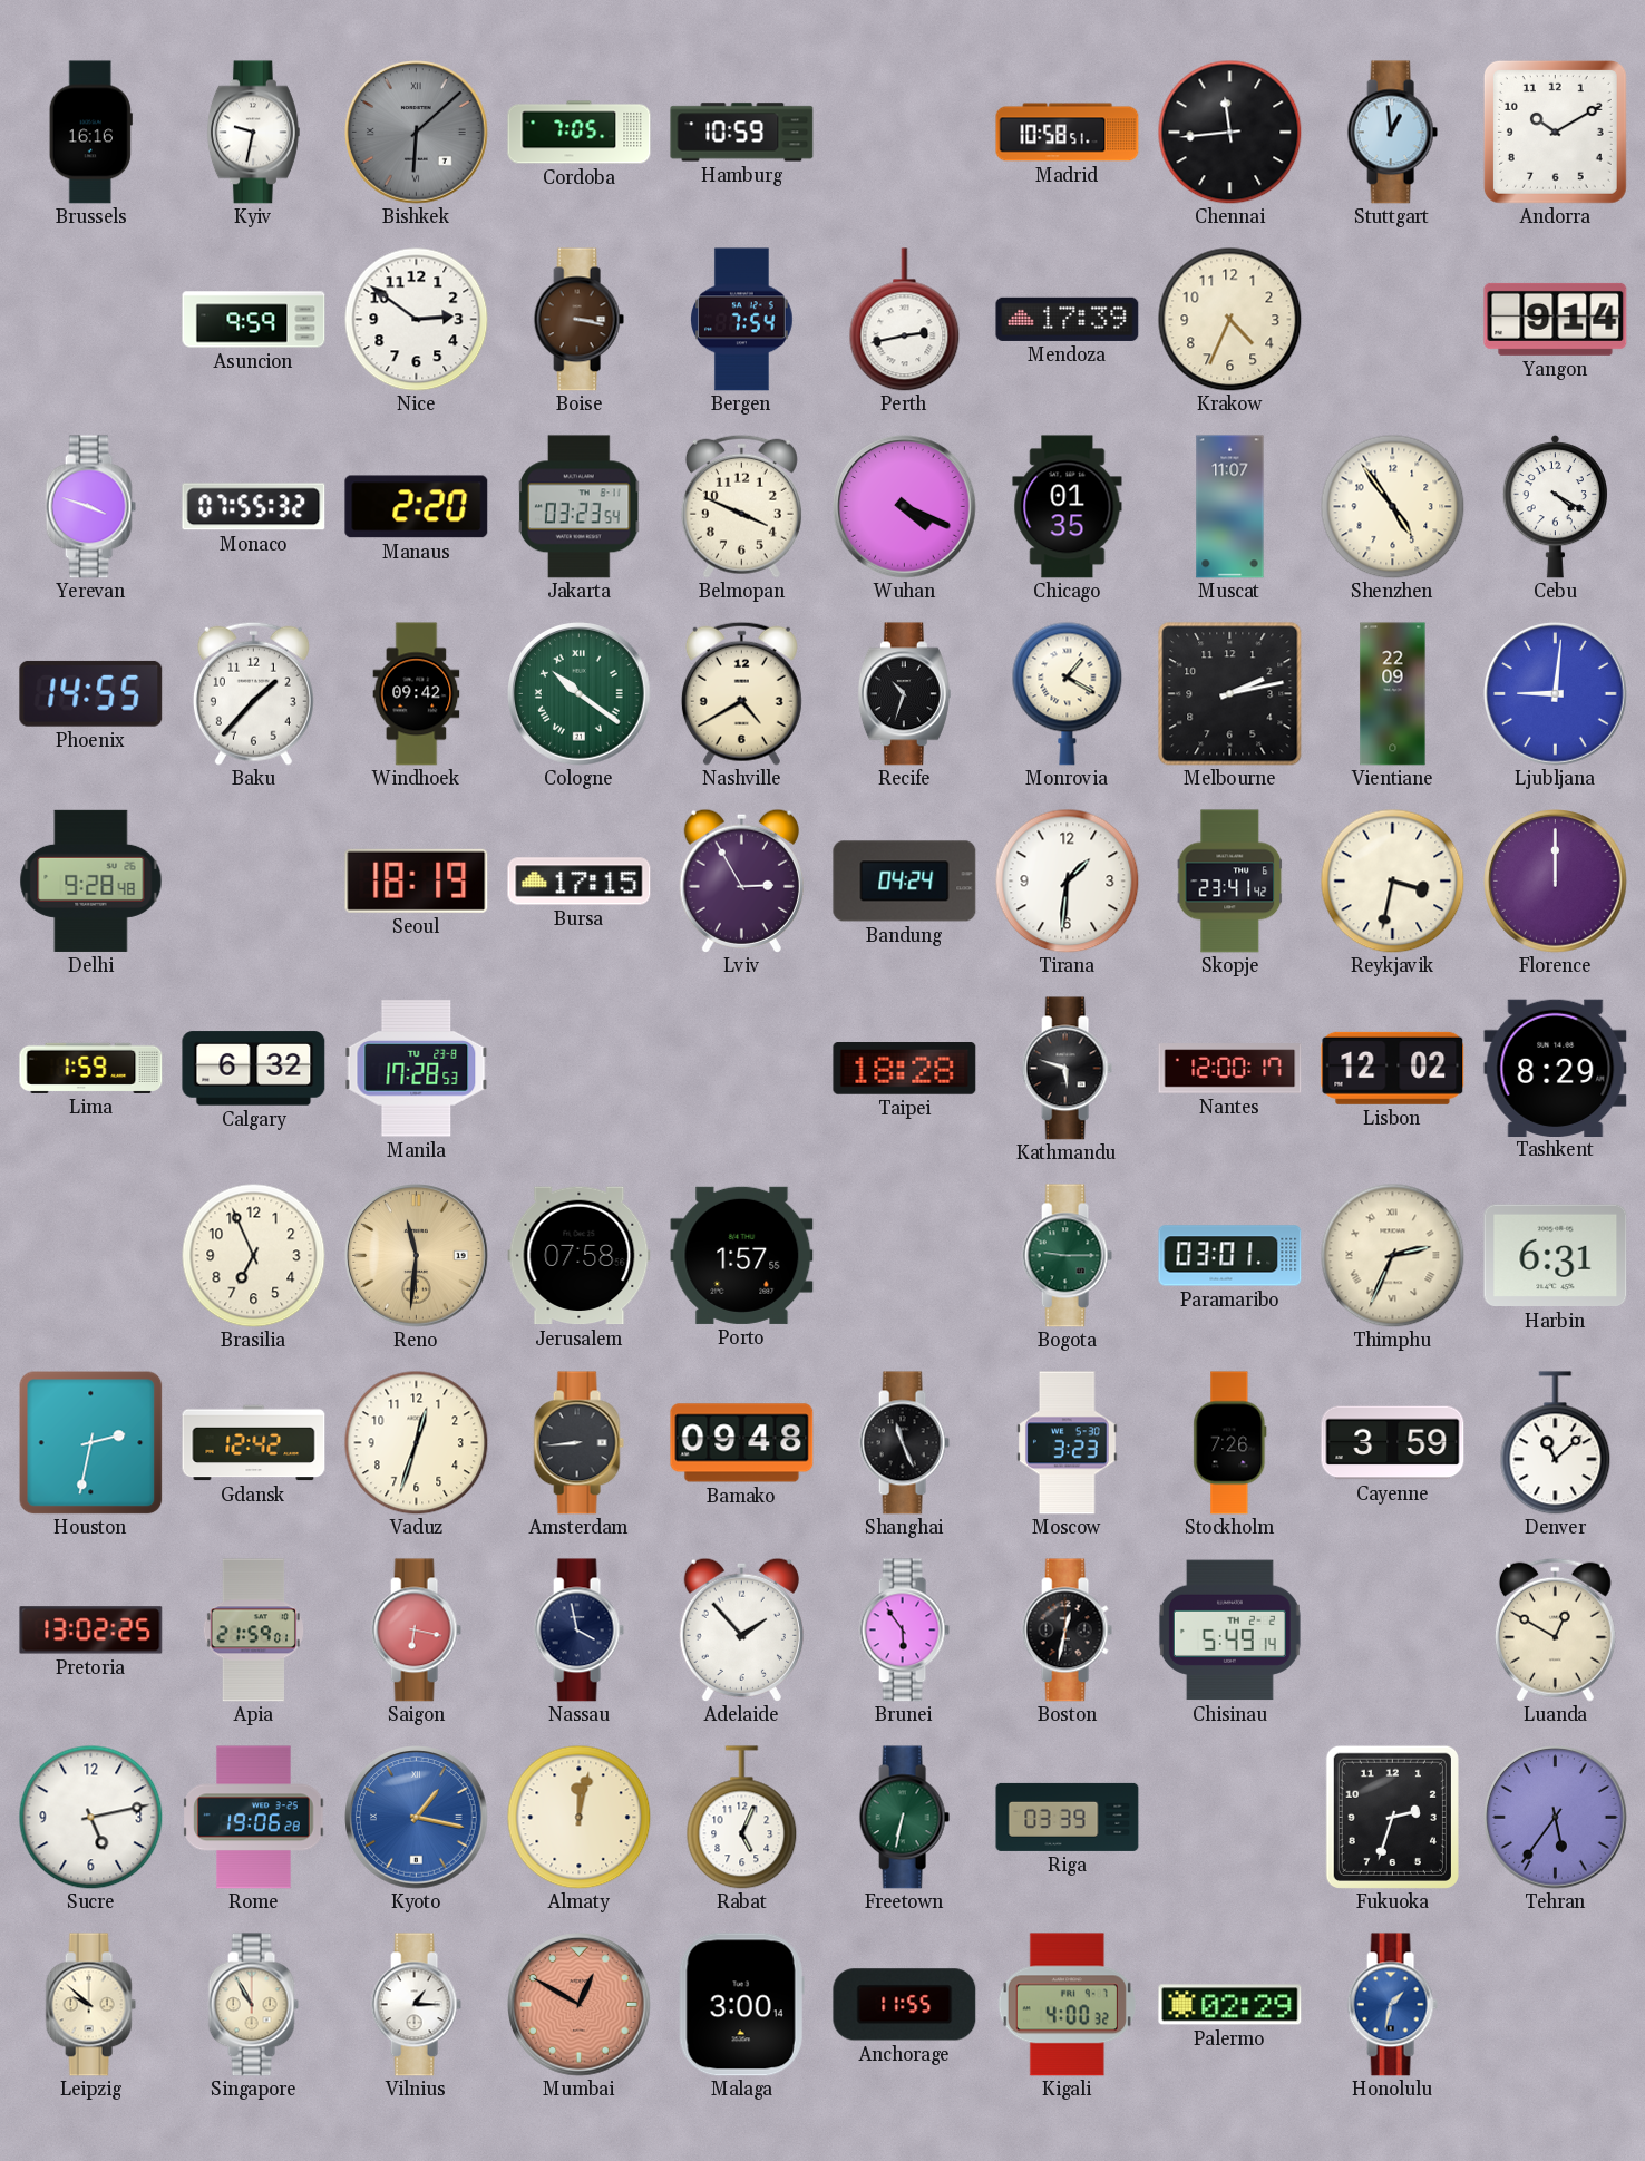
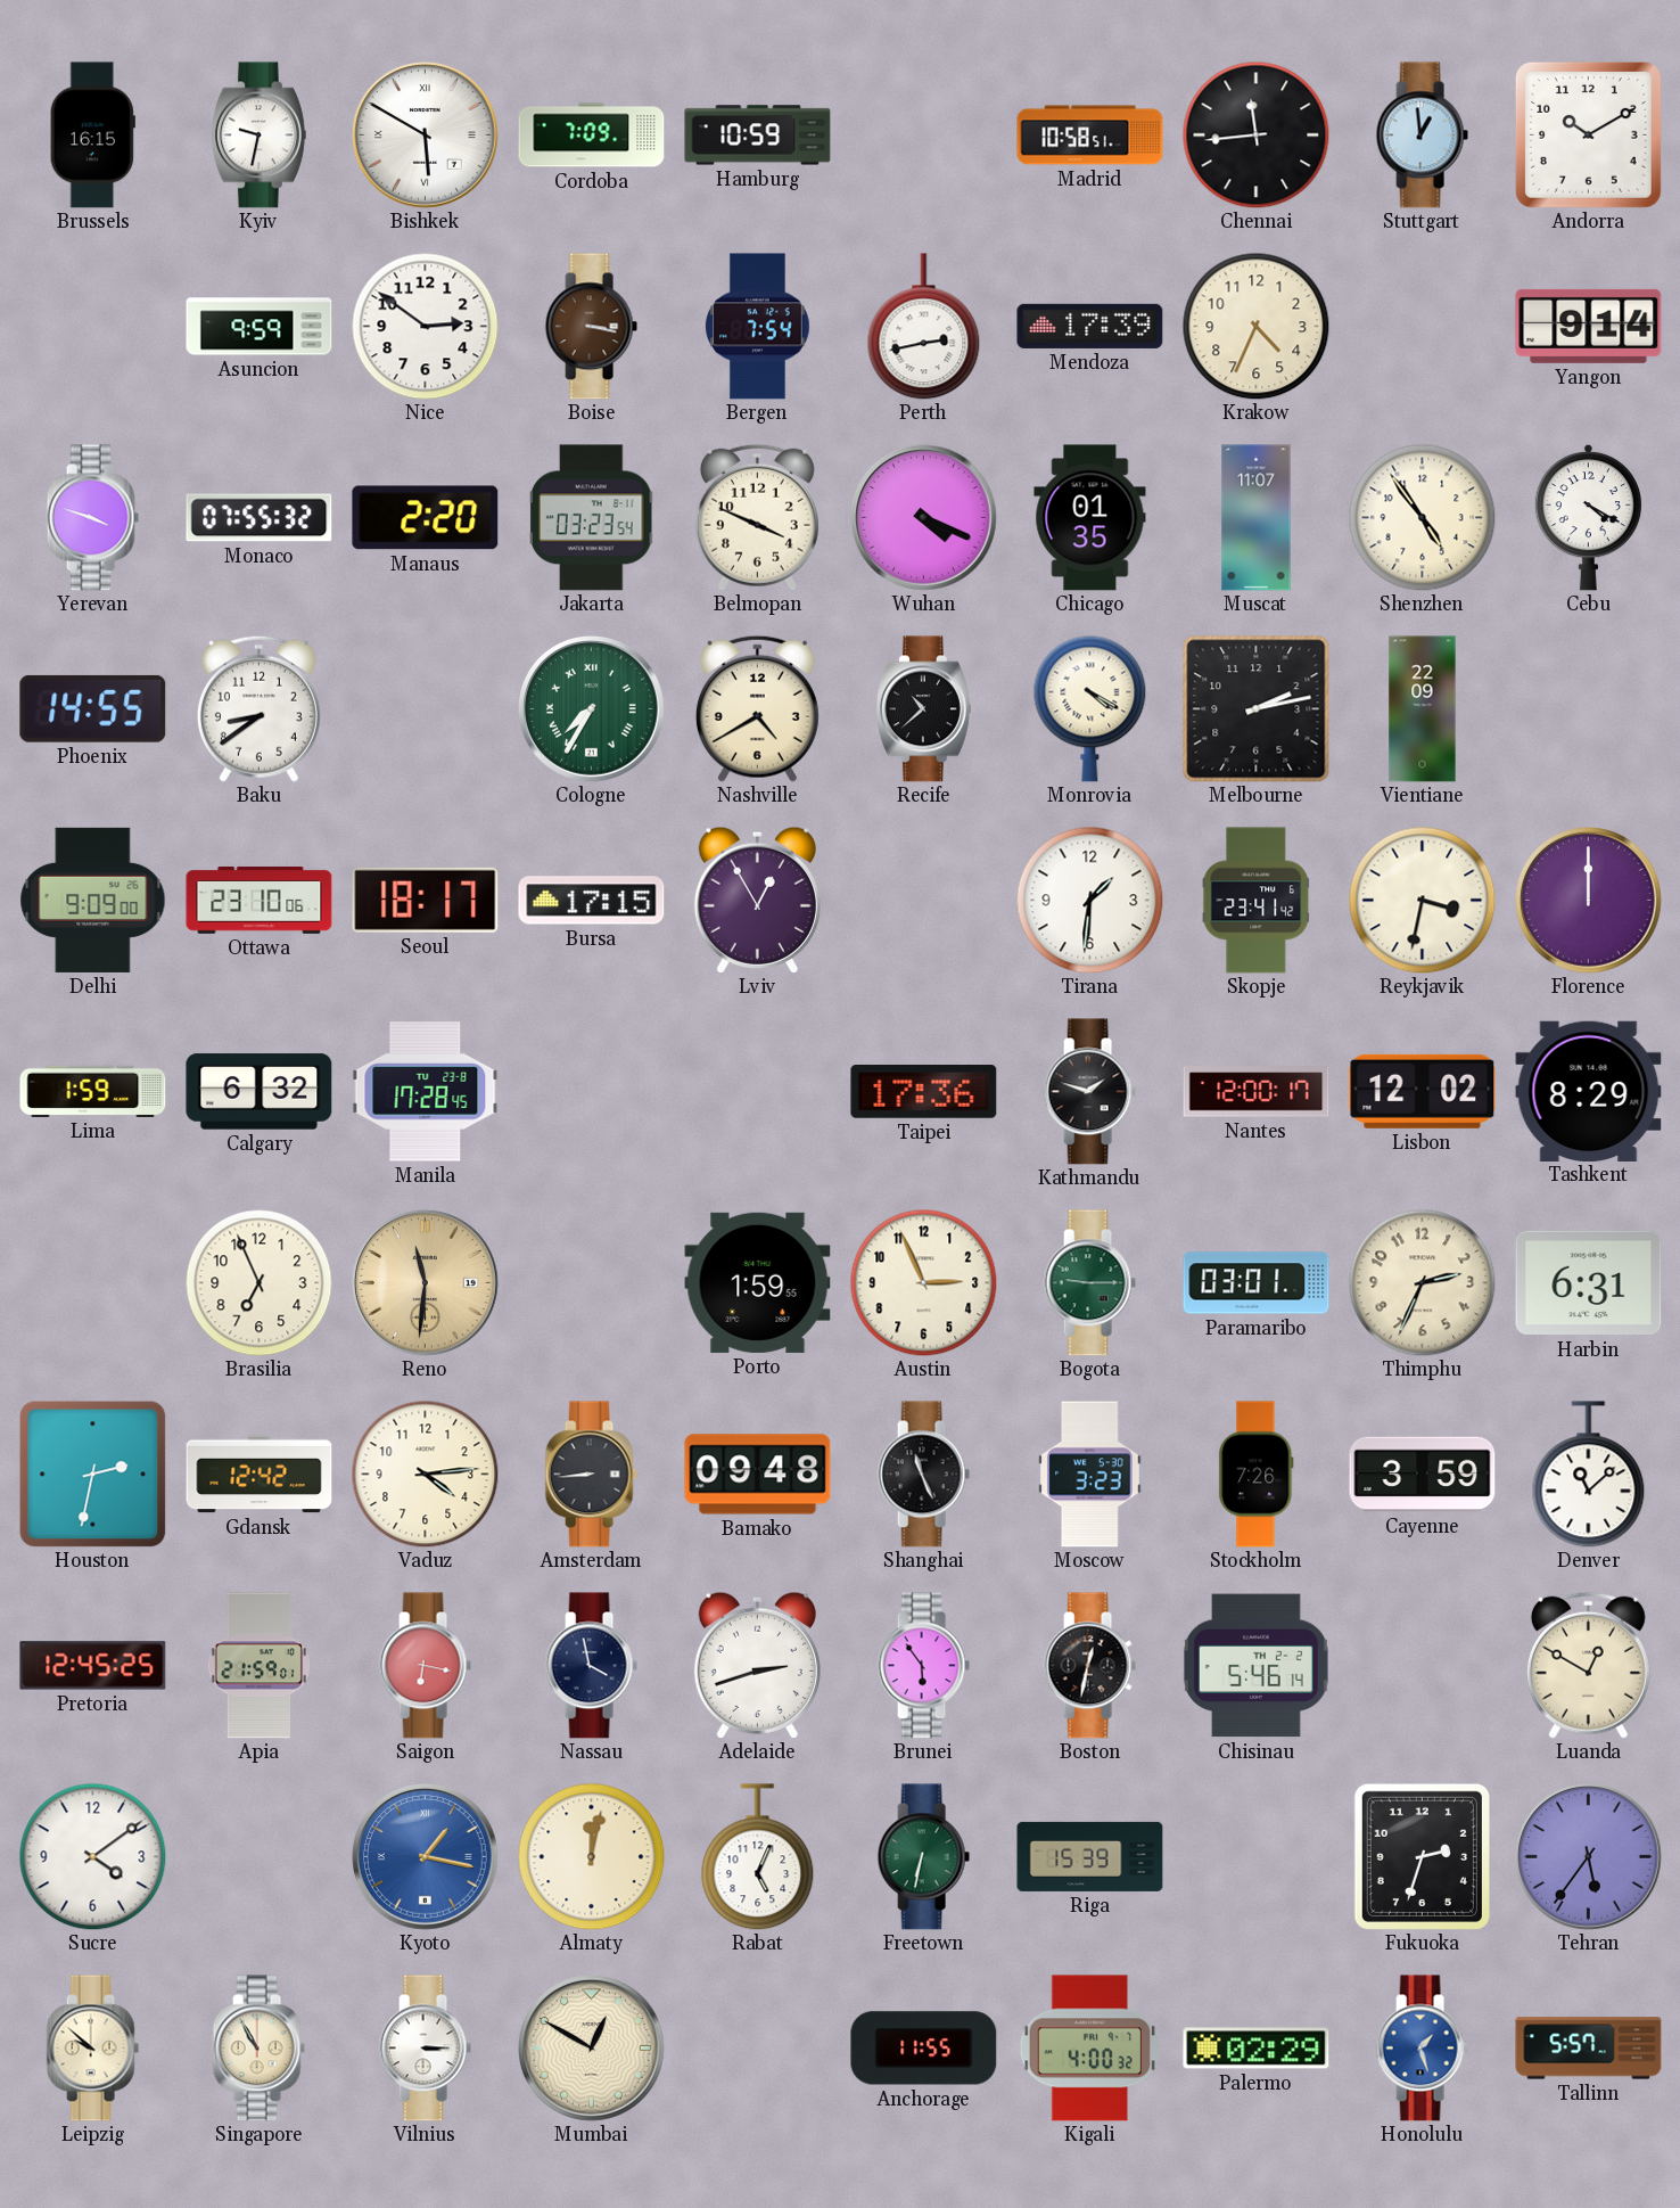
Brussels: 16:16 -> 16:15
Bishkek: 6:08 -> 5:50
Bishkek dial: grey -> white
Cordoba: 7:05 -> 7:09
Baku: 1:37 -> 8:39
Windhoek: 09:42 -> none
Cologne: 10:21 -> 7:35
Recife: 10:33 -> 10:38
Monrovia: 1:20 -> 4:20
Ljubljana: 9:01 -> none
Delhi: 9:28 -> 9:09
Ottawa: none -> 23:10
Seoul: 18:19 -> 18:17
Lviv: 2:55 -> 12:55
Bandung: 04:24 -> none
Manila: 17:28:53 -> 17:28:45
Taipei: 18:28 -> 17:36
Kathmandu: 5:48 -> 1:48
Jerusalem: 07:58 -> none
Porto: 1:57 -> 1:59
Austin: none -> 2:56
Thimphu numerals: Roman -> Arabic
Vaduz: 12:33 -> 4:14
Pretoria: 13:02 -> 12:45
Adelaide: 1:53 -> 2:42
Chisinau: 5:49 -> 5:46
Sucre: 5:13 -> 4:09
Rome: 19:06 -> none
Riga: 03:39 -> 15:39
Vilnius: 1:15 -> 3:15
Mumbai dial: salmon -> cream
Malaga: 3:00 -> none
Honolulu: 1:32 -> 1:27
Tallinn: none -> 5:57
